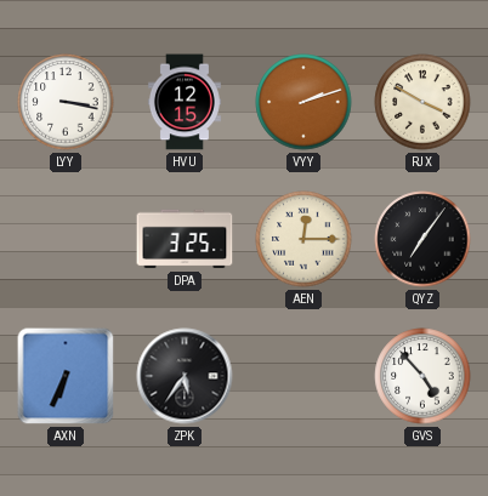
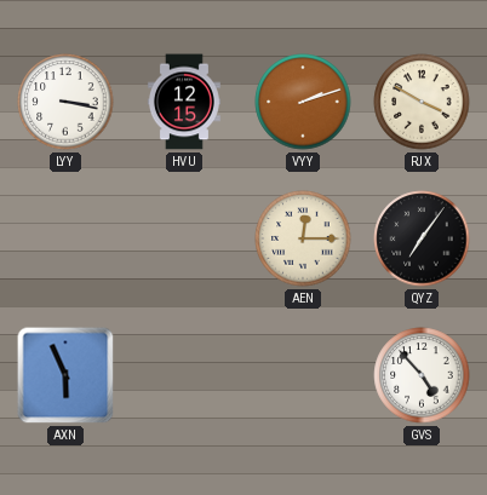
DPA: 3:25 -> none
AXN: 6:34 -> 5:56
ZPK: 5:36 -> none
